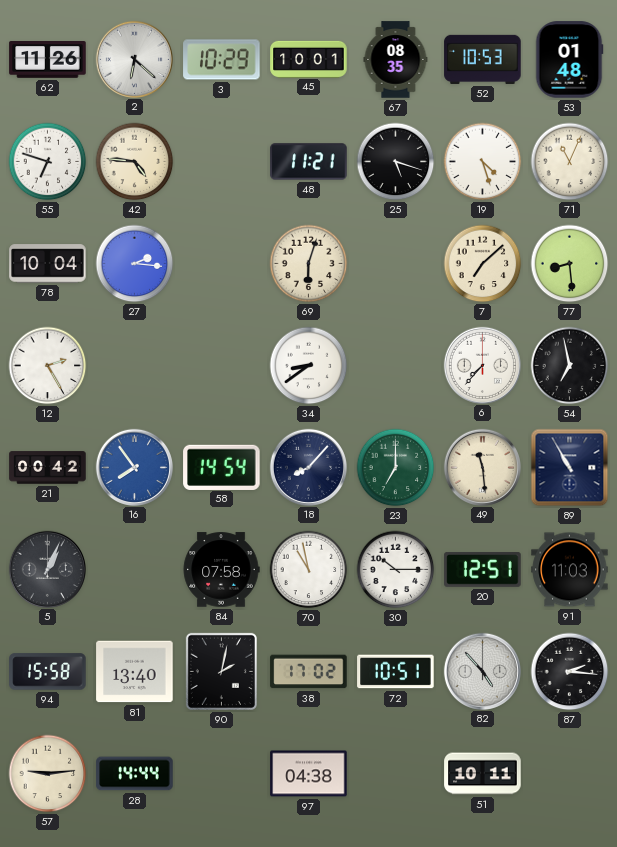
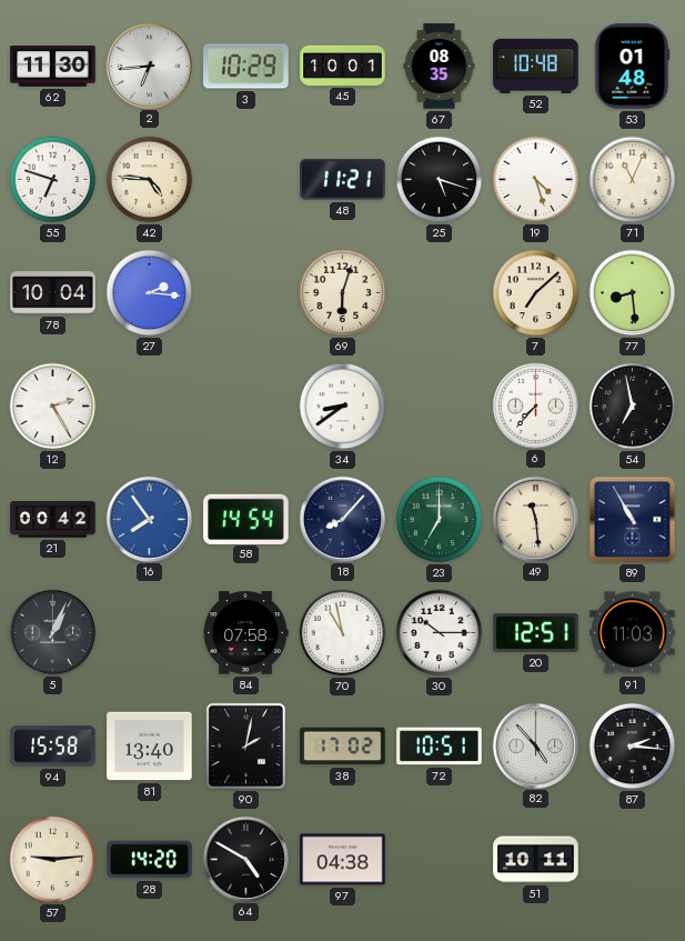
62: 11:26 -> 11:30
2: 6:22 -> 6:44
52: 10:53 -> 10:48
28: 14:44 -> 14:20
64: none -> 4:50
